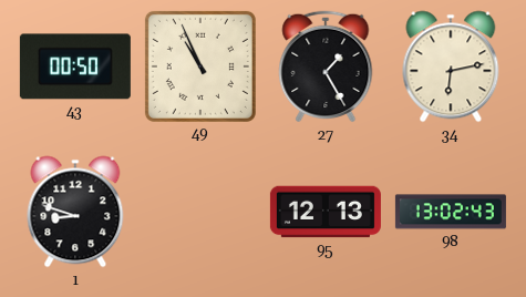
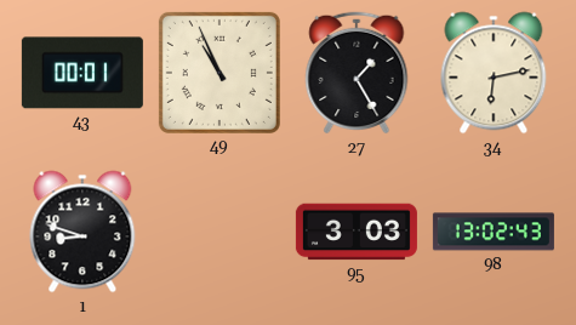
43: 00:50 -> 00:01
95: 12:13 -> 3:03
